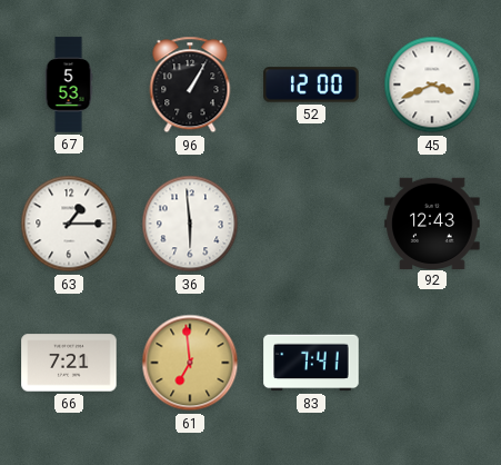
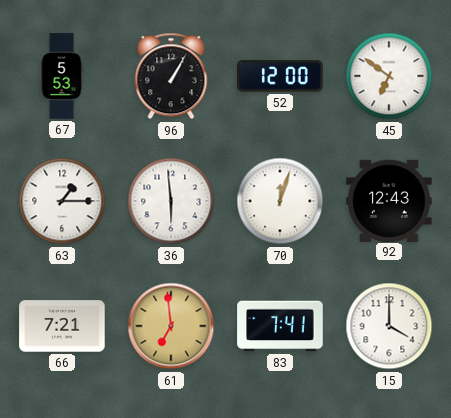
45: 3:41 -> 6:51
70: none -> 12:03
15: none -> 4:00
